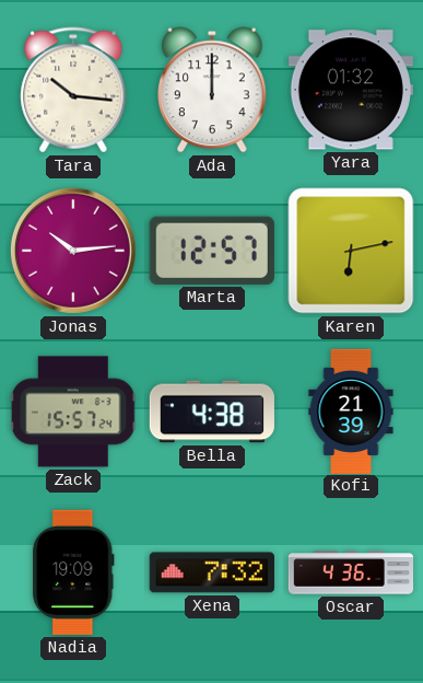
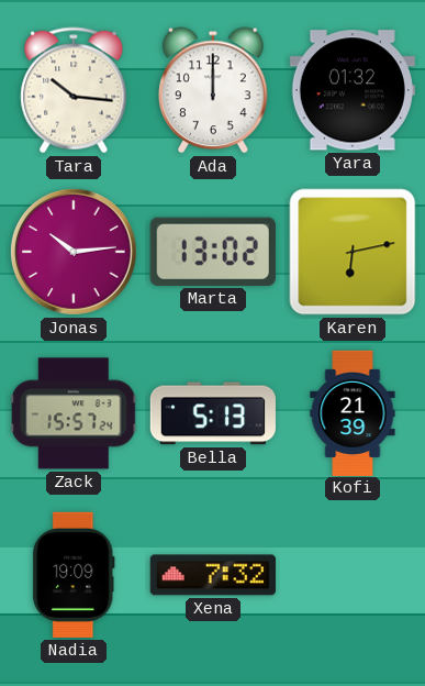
Marta: 12:57 -> 13:02
Bella: 4:38 -> 5:13
Oscar: 4:36 -> none
